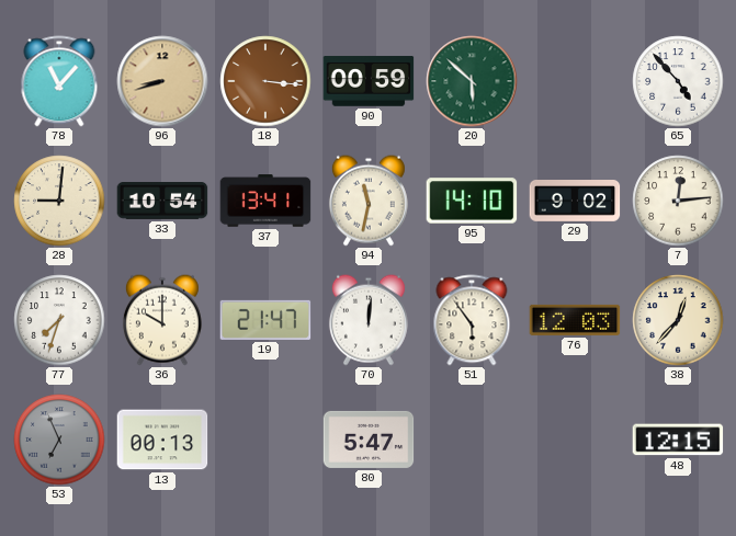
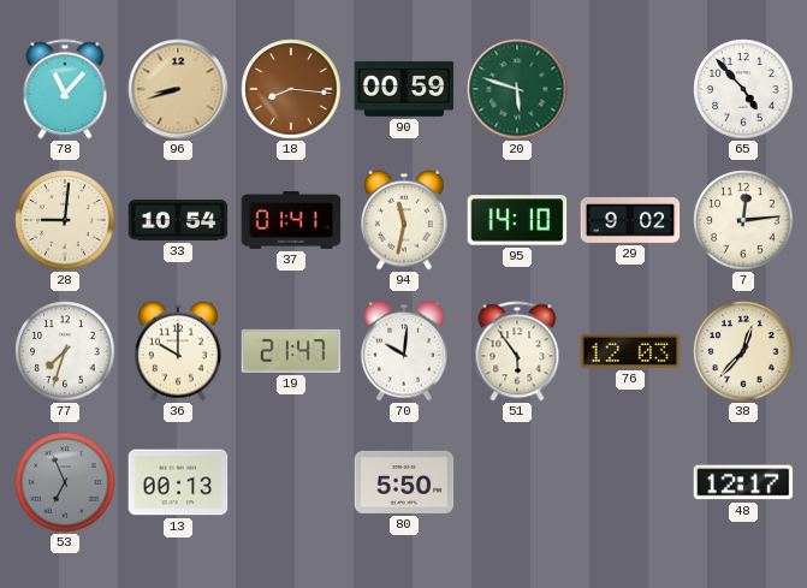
18: 3:16 -> 8:16
20: 5:52 -> 5:48
37: 13:41 -> 01:41
70: 12:01 -> 10:01
80: 5:47 -> 5:50
48: 12:15 -> 12:17
